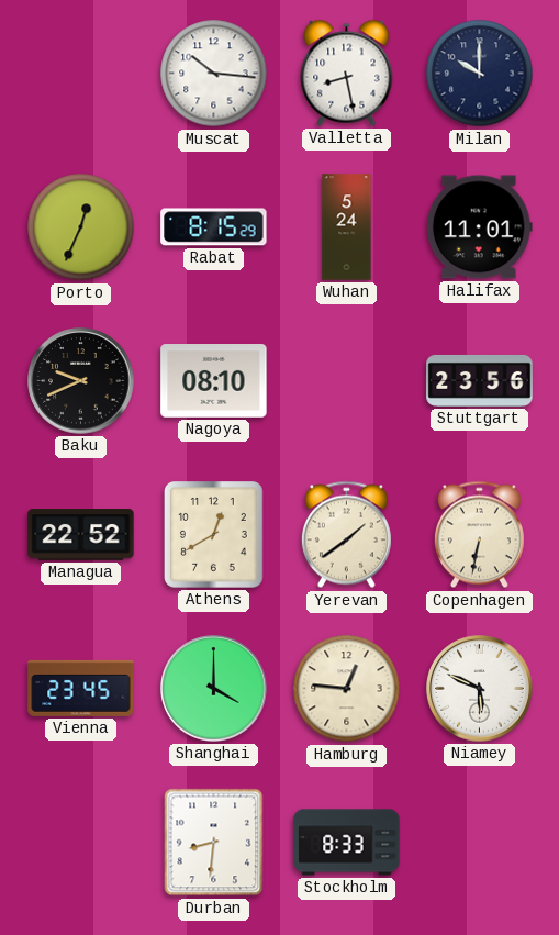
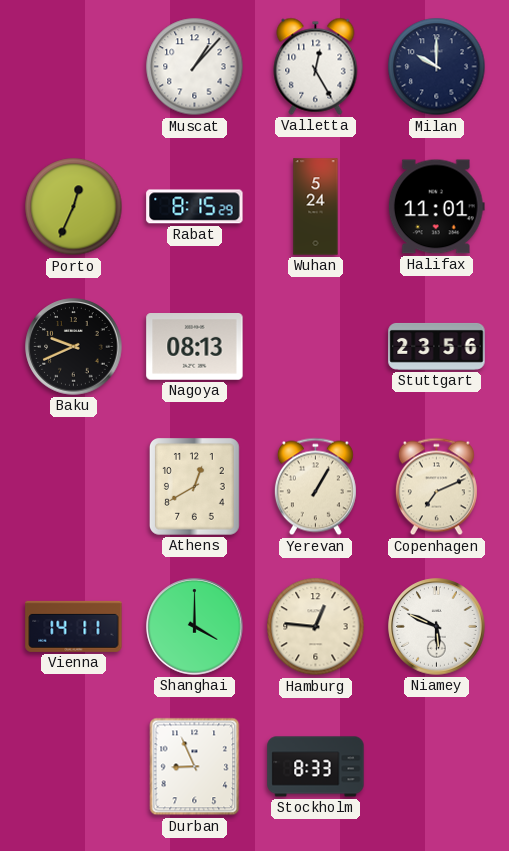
Muscat: 10:16 -> 1:07
Valletta: 8:28 -> 12:25
Nagoya: 08:10 -> 08:13
Managua: 22:52 -> none
Yerevan: 1:39 -> 1:05
Copenhagen: 6:32 -> 7:11
Vienna: 23:45 -> 14:11
Durban: 8:31 -> 8:56
